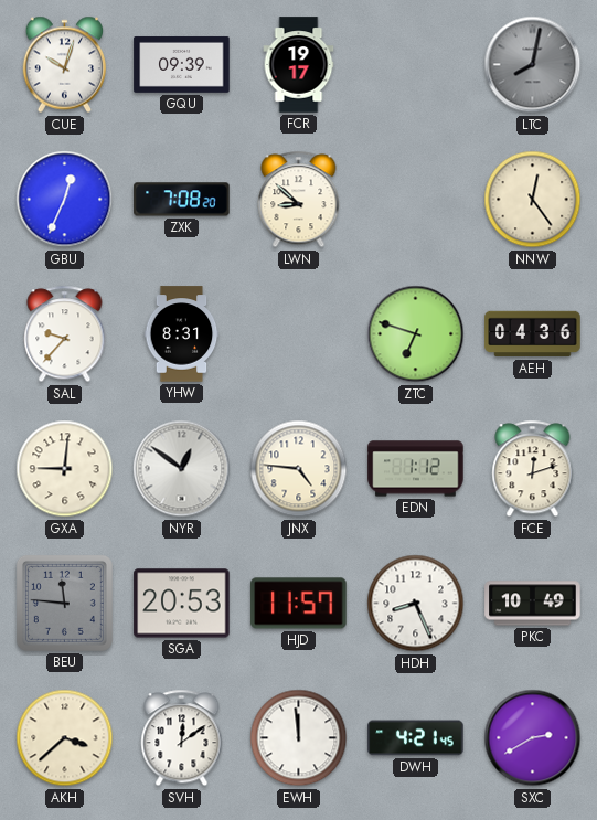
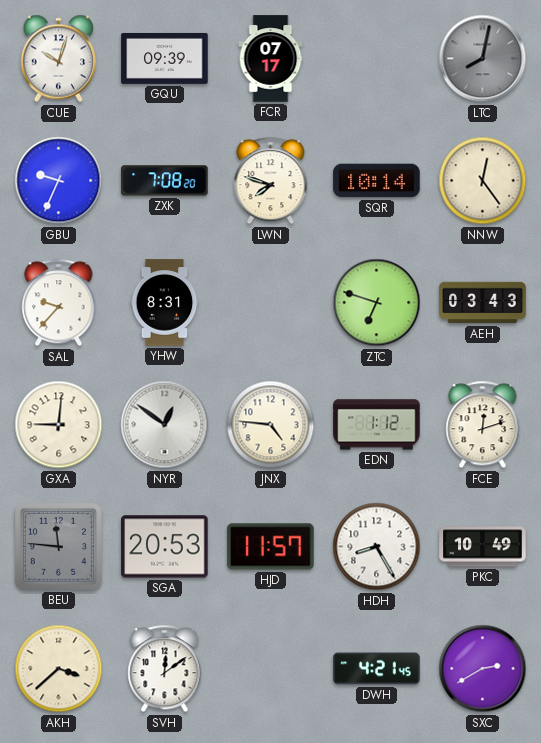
FCR: 19:17 -> 07:17
GBU: 12:34 -> 9:34
LWN: 8:52 -> 7:48
SQR: none -> 10:14
AEH: 04:36 -> 03:43
HDH: 8:26 -> 8:25
EWH: 11:59 -> none
